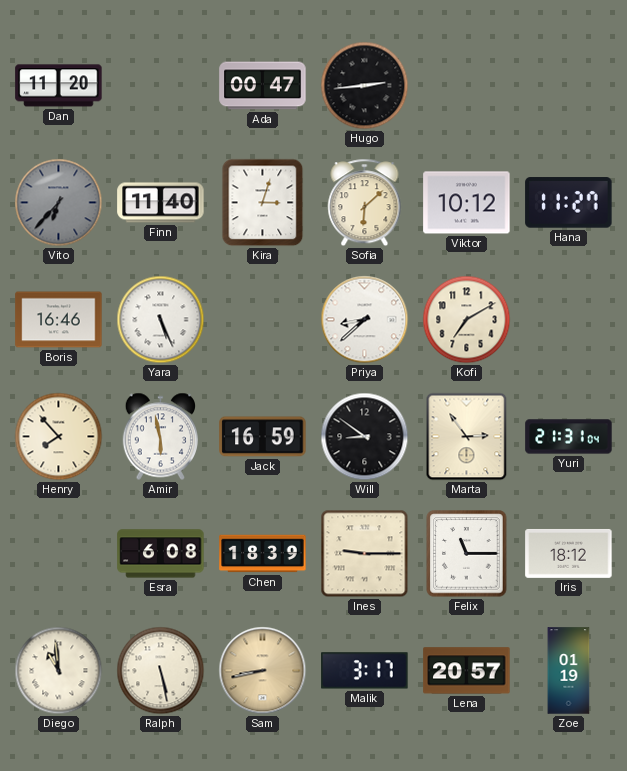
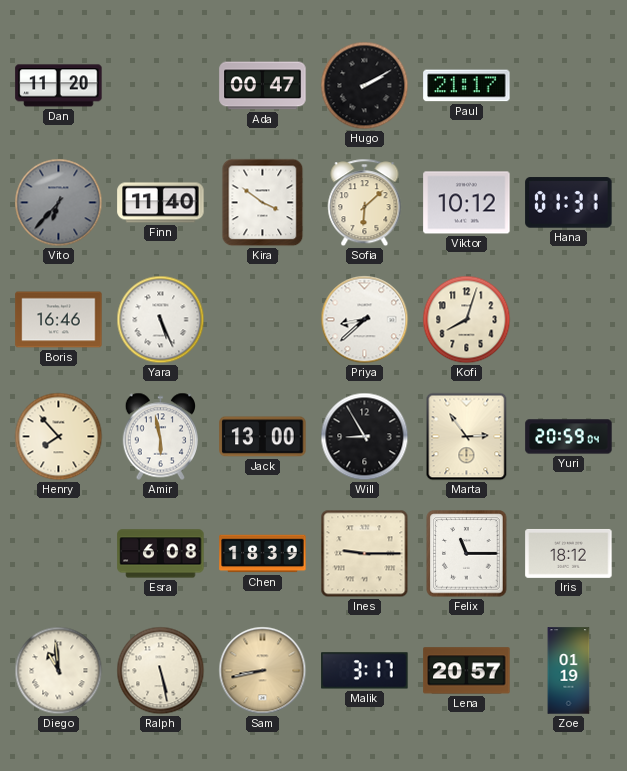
Hugo: 2:44 -> 2:10
Paul: none -> 21:17
Kira: 3:03 -> 3:51
Hana: 11:27 -> 01:31
Kofi: 7:10 -> 8:03
Jack: 16:59 -> 13:00
Will: 8:51 -> 8:55
Yuri: 21:31 -> 20:59
